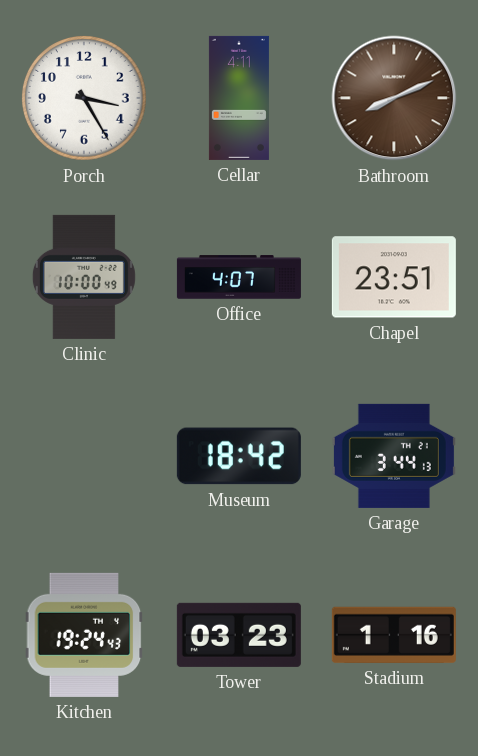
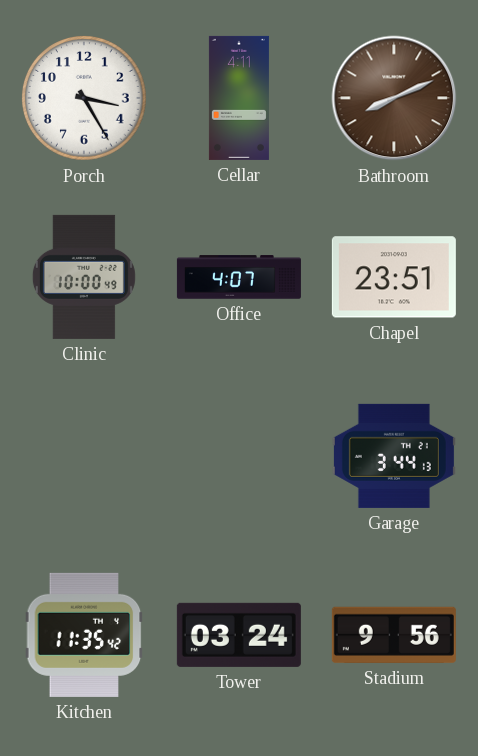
Museum: 18:42 -> none
Kitchen: 19:24 -> 11:35
Tower: 03:23 -> 03:24
Stadium: 1:16 -> 9:56
